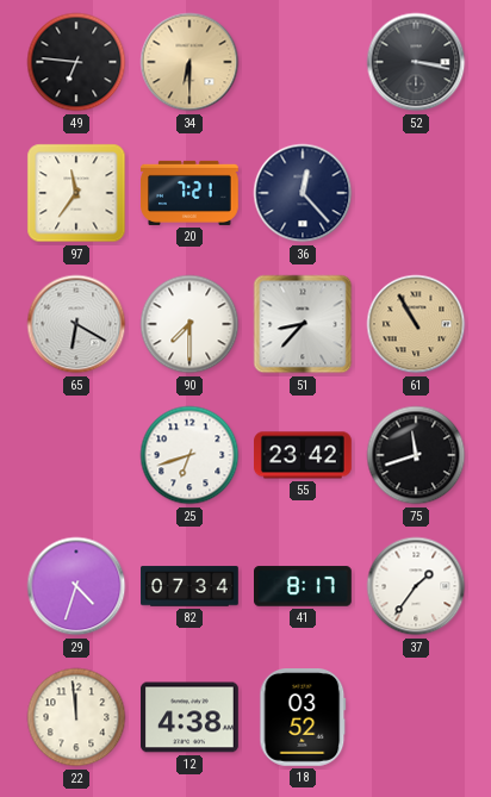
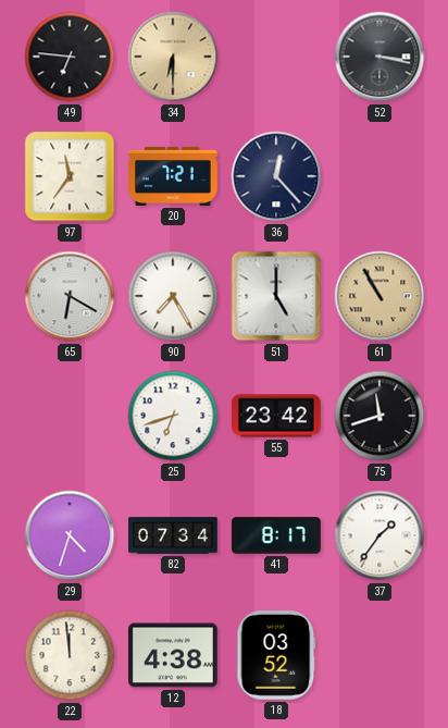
90: 7:30 -> 7:25
51: 8:37 -> 5:00
